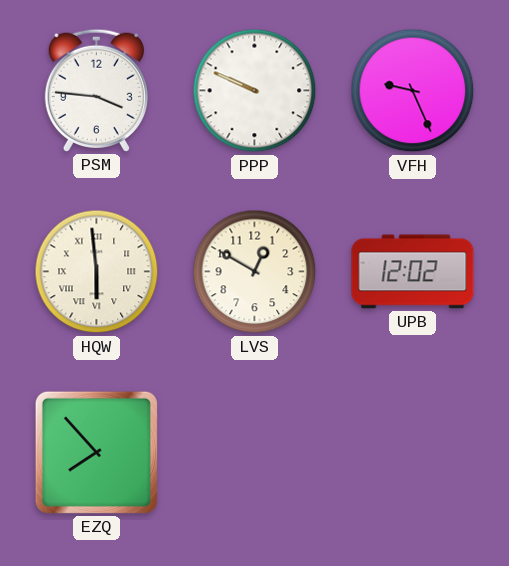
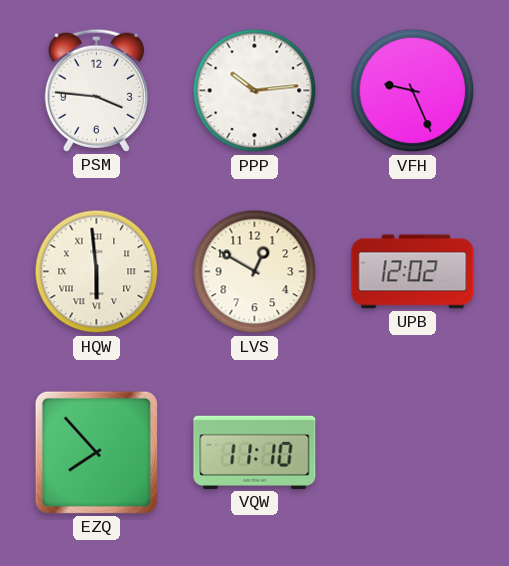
PPP: 9:49 -> 10:14
VQW: none -> 11:10
